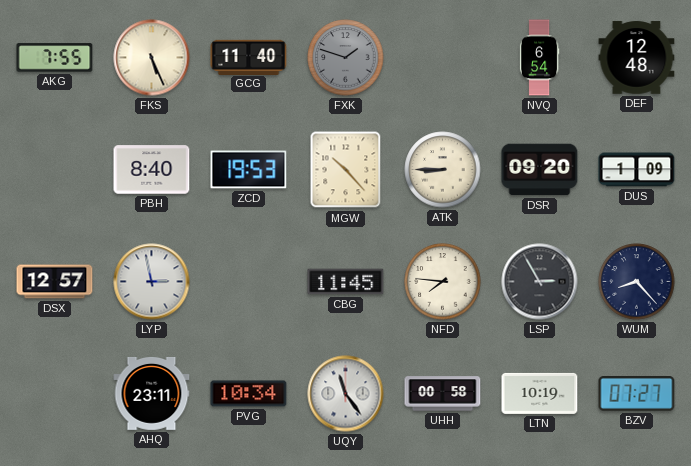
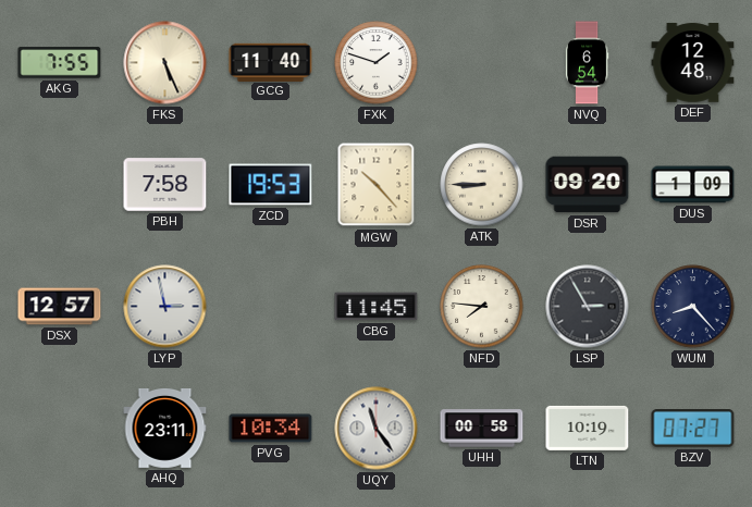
FXK dial: grey -> white
PBH: 8:40 -> 7:58
